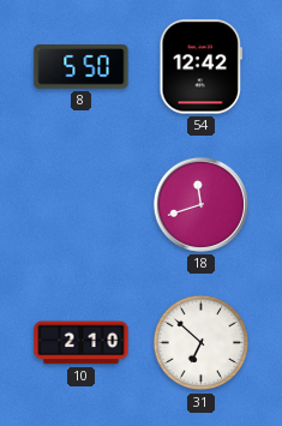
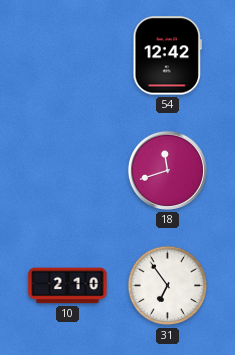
8: 5:50 -> none
31: 6:52 -> 6:54
